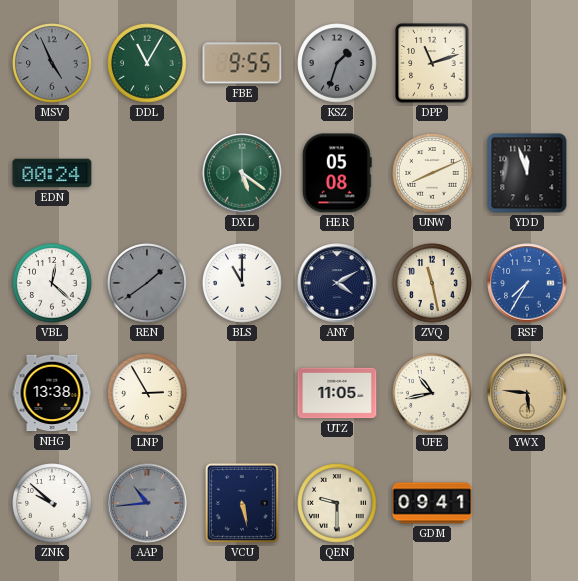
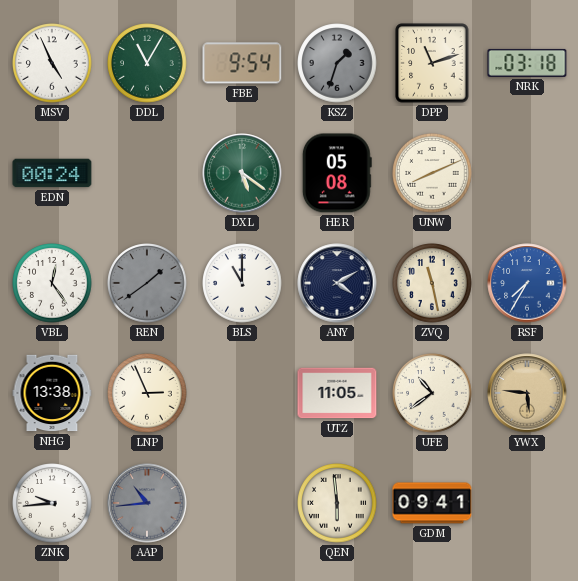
MSV dial: grey -> white
FBE: 9:55 -> 9:54
NRK: none -> 03:18
YDD: 11:57 -> none
VBL: 12:22 -> 12:24
LNP: 2:55 -> 2:56
UFE: 10:43 -> 10:39
ZNK: 9:52 -> 9:44
VCU: 5:28 -> none
QEN: 9:30 -> 5:59
